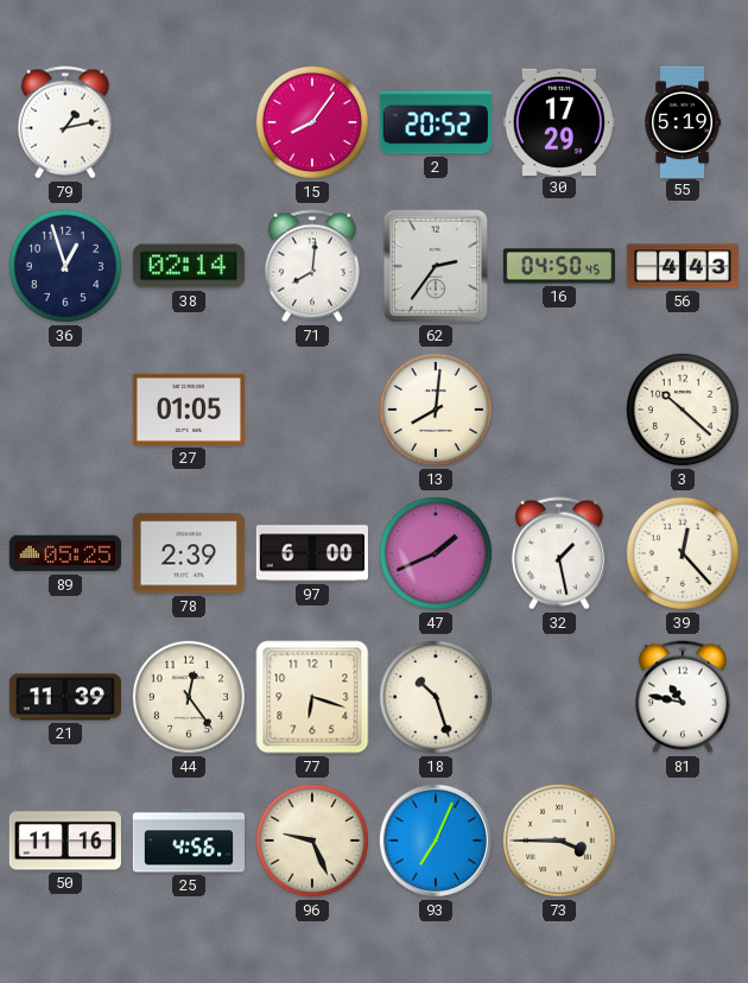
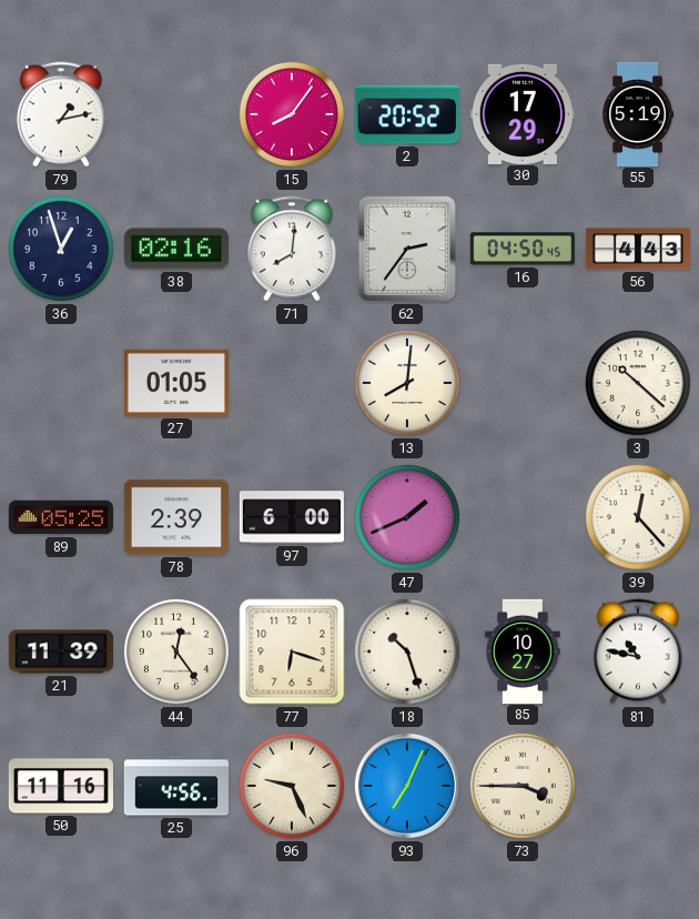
38: 02:14 -> 02:16
32: 1:28 -> none
85: none -> 10:27
